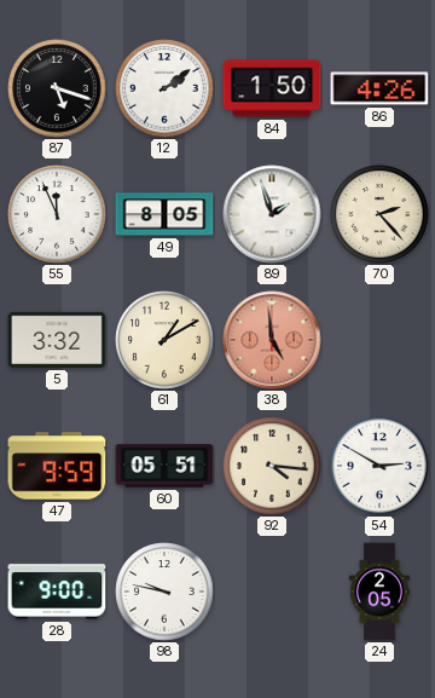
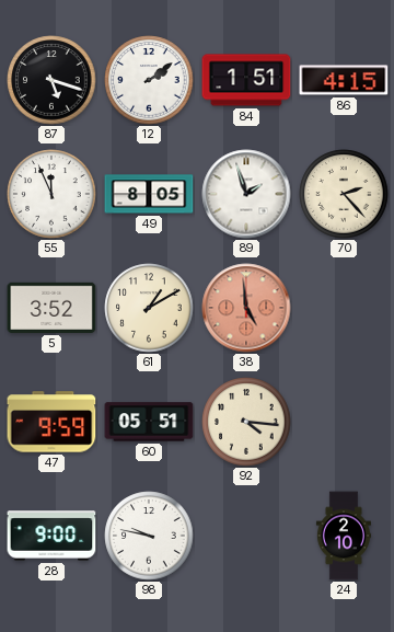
84: 1:50 -> 1:51
86: 4:26 -> 4:15
5: 3:32 -> 3:52
54: 2:50 -> none
24: 2:05 -> 2:10
